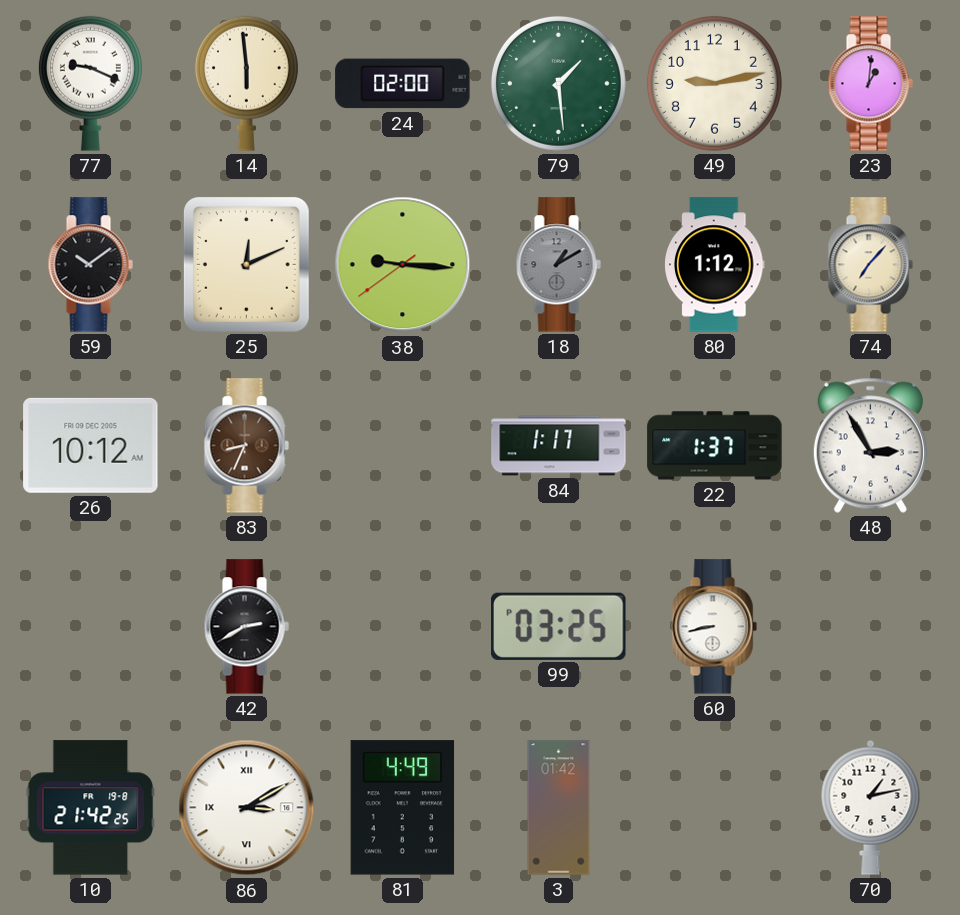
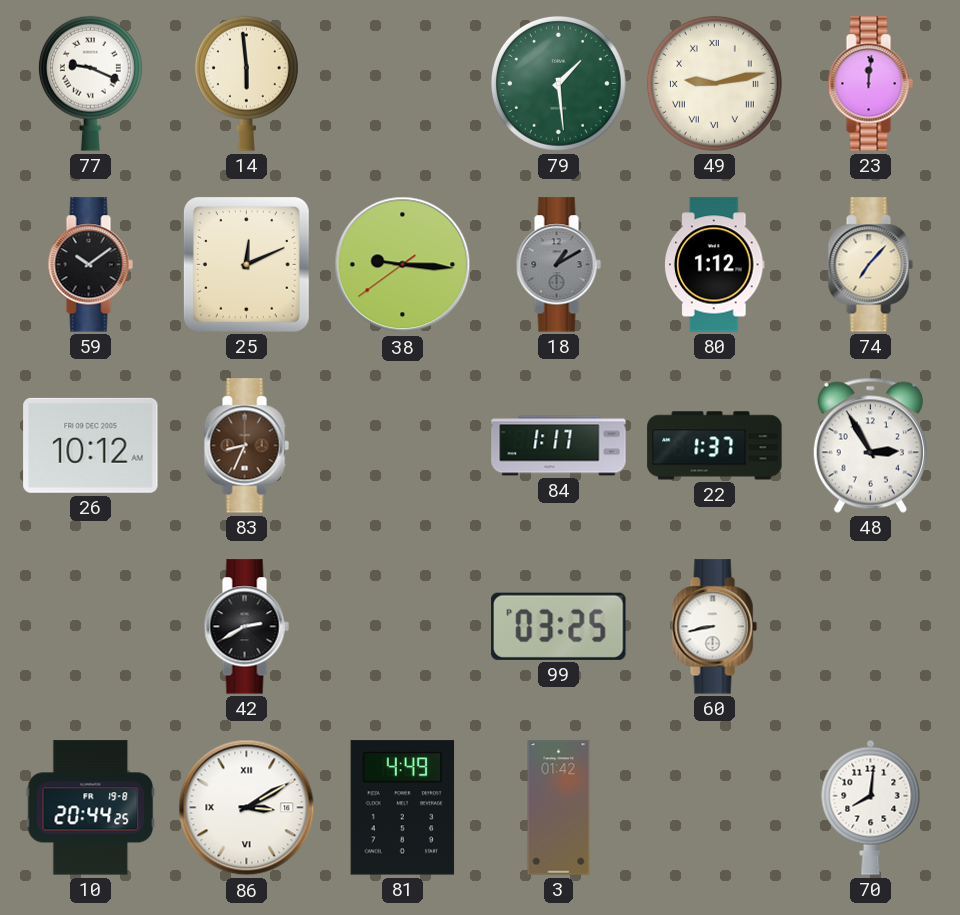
24: 02:00 -> none
49 numerals: Arabic -> Roman
23: 1:01 -> 12:01
10: 21:42 -> 20:44
70: 1:13 -> 8:01
